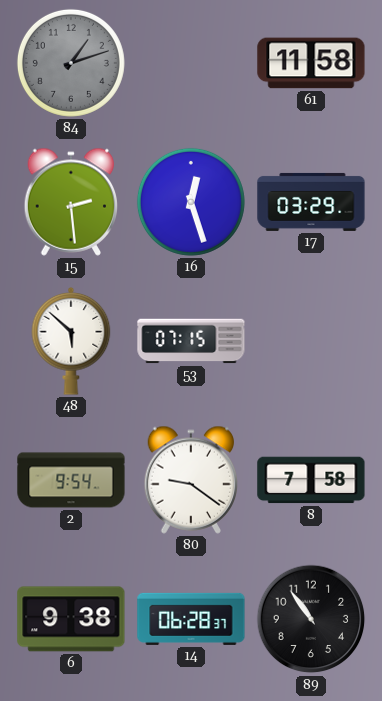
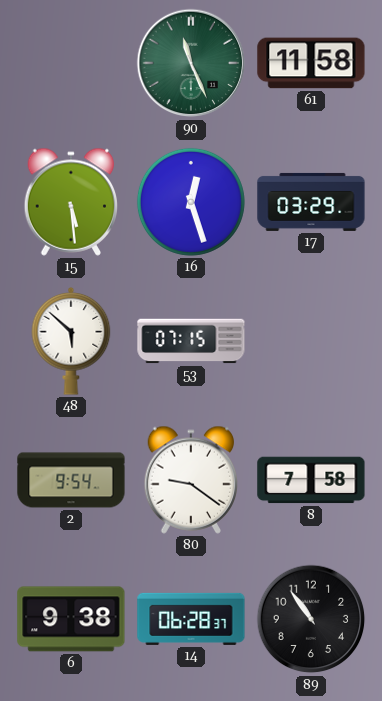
84: 1:12 -> none
90: none -> 11:26
15: 2:29 -> 5:29
